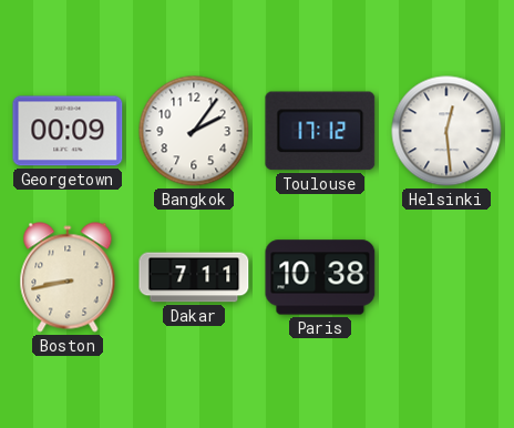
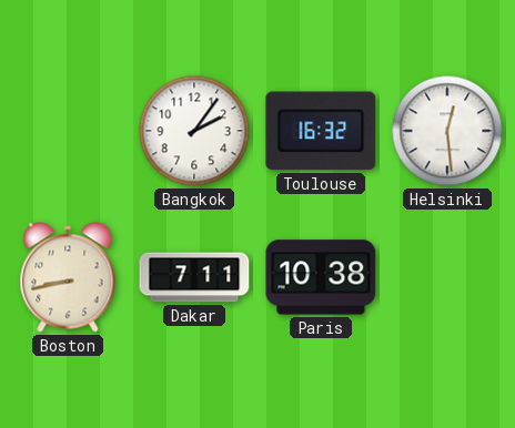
Georgetown: 00:09 -> none
Toulouse: 17:12 -> 16:32
